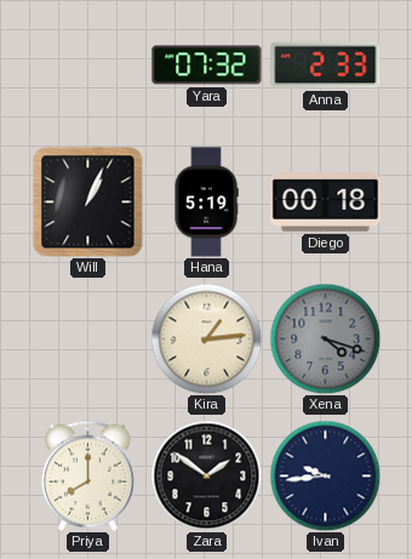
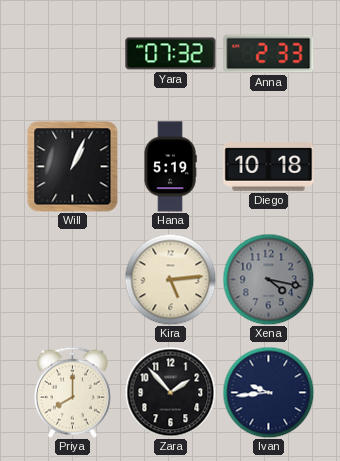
Diego: 00:18 -> 10:18
Kira: 1:14 -> 5:14
Xena: 4:18 -> 4:17
Zara: 1:51 -> 1:53
